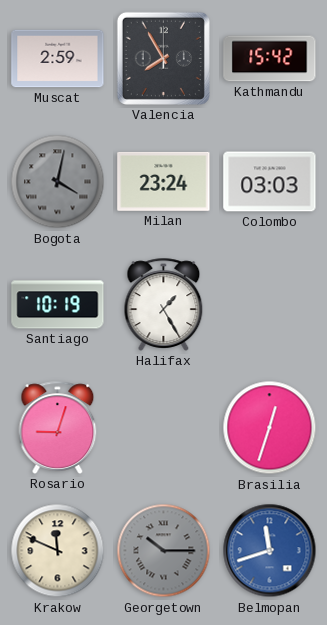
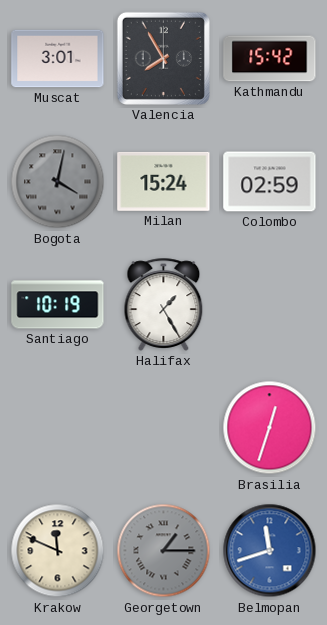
Muscat: 2:59 -> 3:01
Milan: 23:24 -> 15:24
Colombo: 03:03 -> 02:59
Rosario: 9:03 -> none
Georgetown: 10:15 -> 1:15
